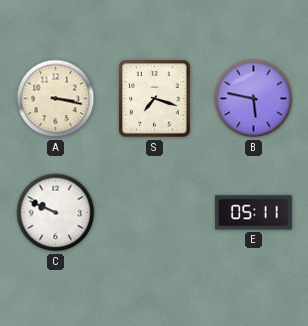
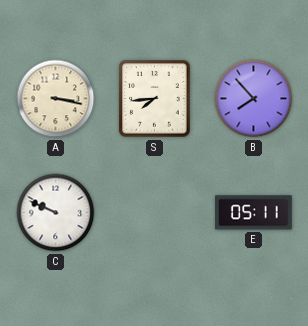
S: 7:18 -> 7:44
B: 5:47 -> 7:53
